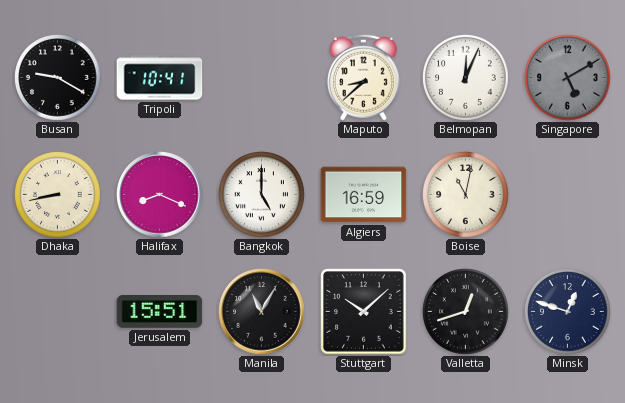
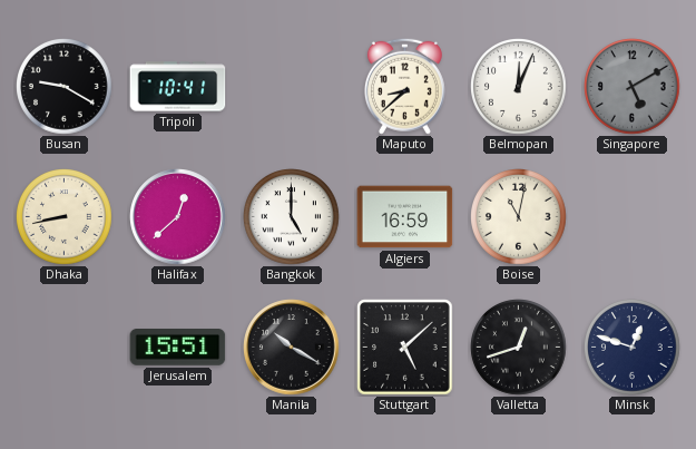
Halifax: 8:19 -> 12:38
Manila: 11:05 -> 10:20
Stuttgart: 10:08 -> 5:08
